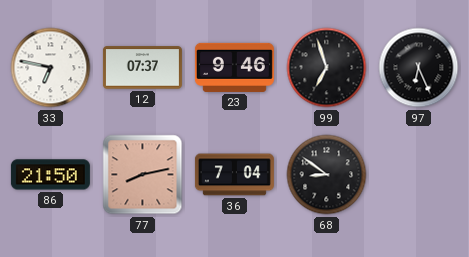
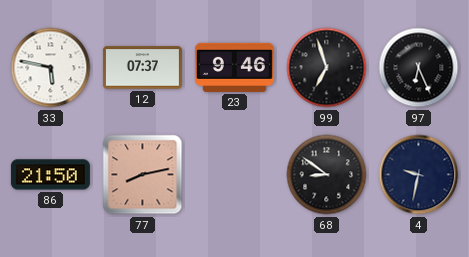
33: 6:47 -> 5:47
36: 7:04 -> none
4: none -> 9:32
